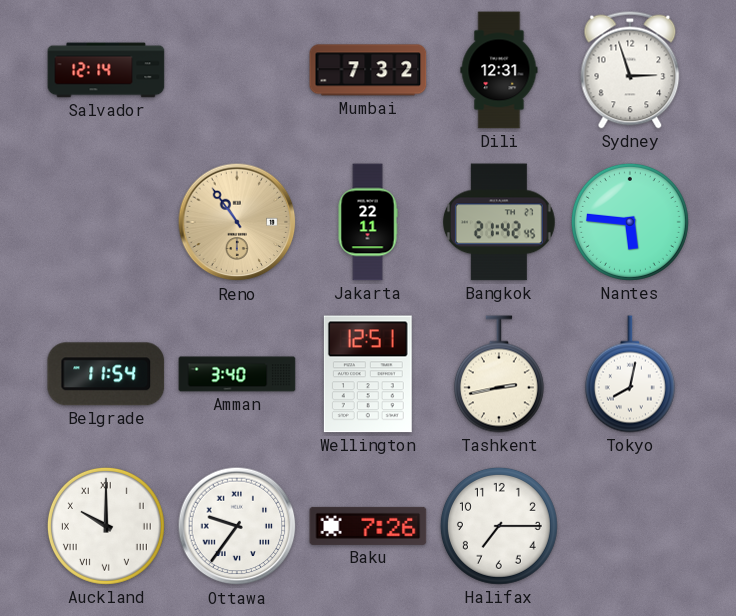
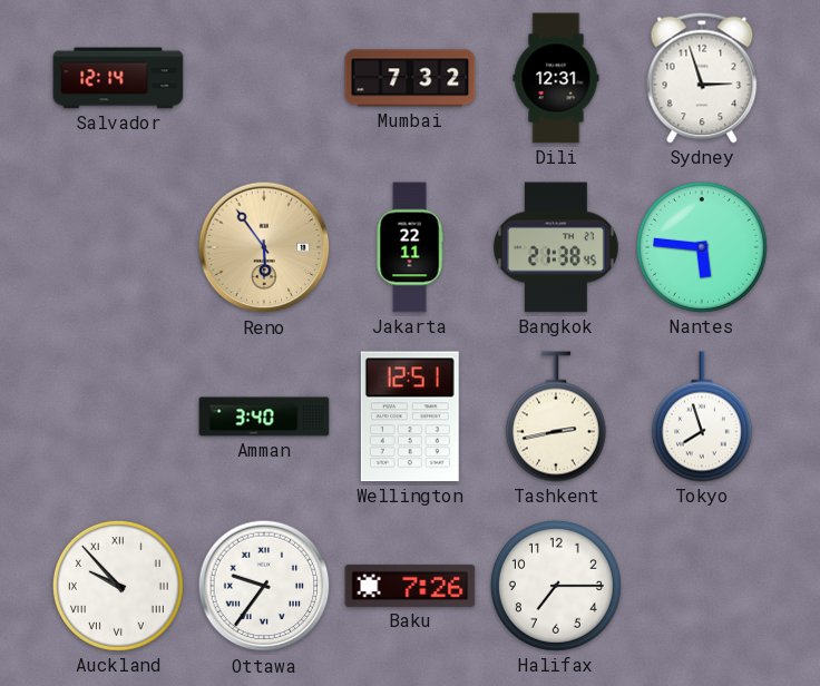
Reno: 10:54 -> 5:54
Bangkok: 21:42 -> 21:38
Belgrade: 11:54 -> none
Tokyo: 8:02 -> 7:57
Auckland: 10:00 -> 9:53
